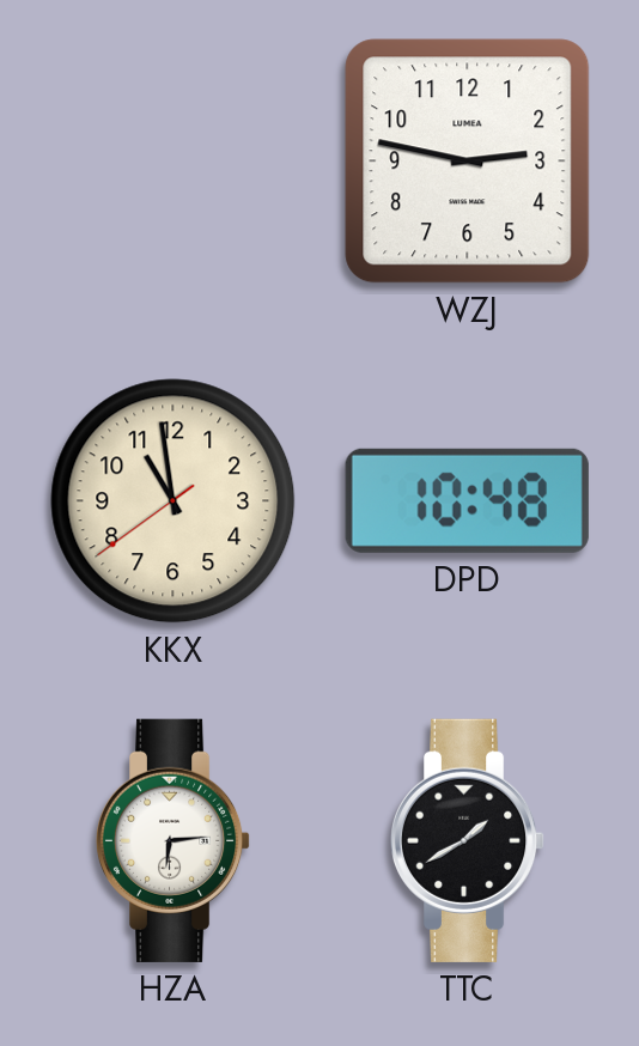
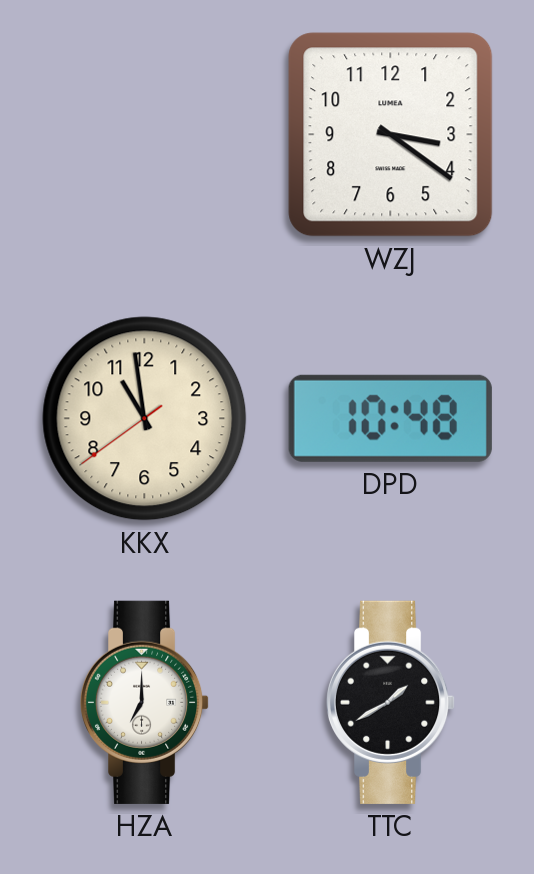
WZJ: 2:47 -> 3:21
HZA: 6:14 -> 7:00
